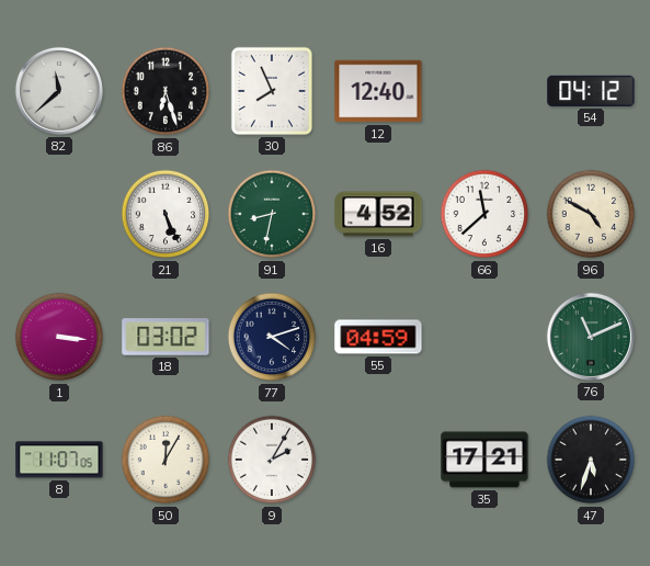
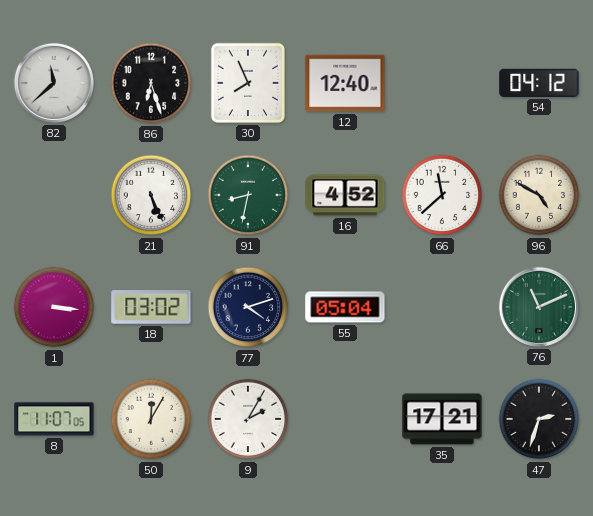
55: 04:59 -> 05:04
47: 5:33 -> 2:33
